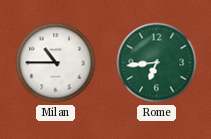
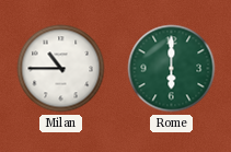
Rome: 6:44 -> 6:00
